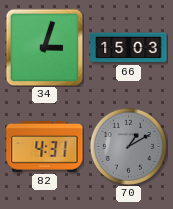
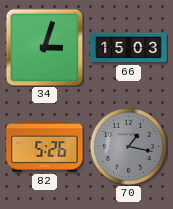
82: 4:31 -> 5:26
70: 1:10 -> 1:17
